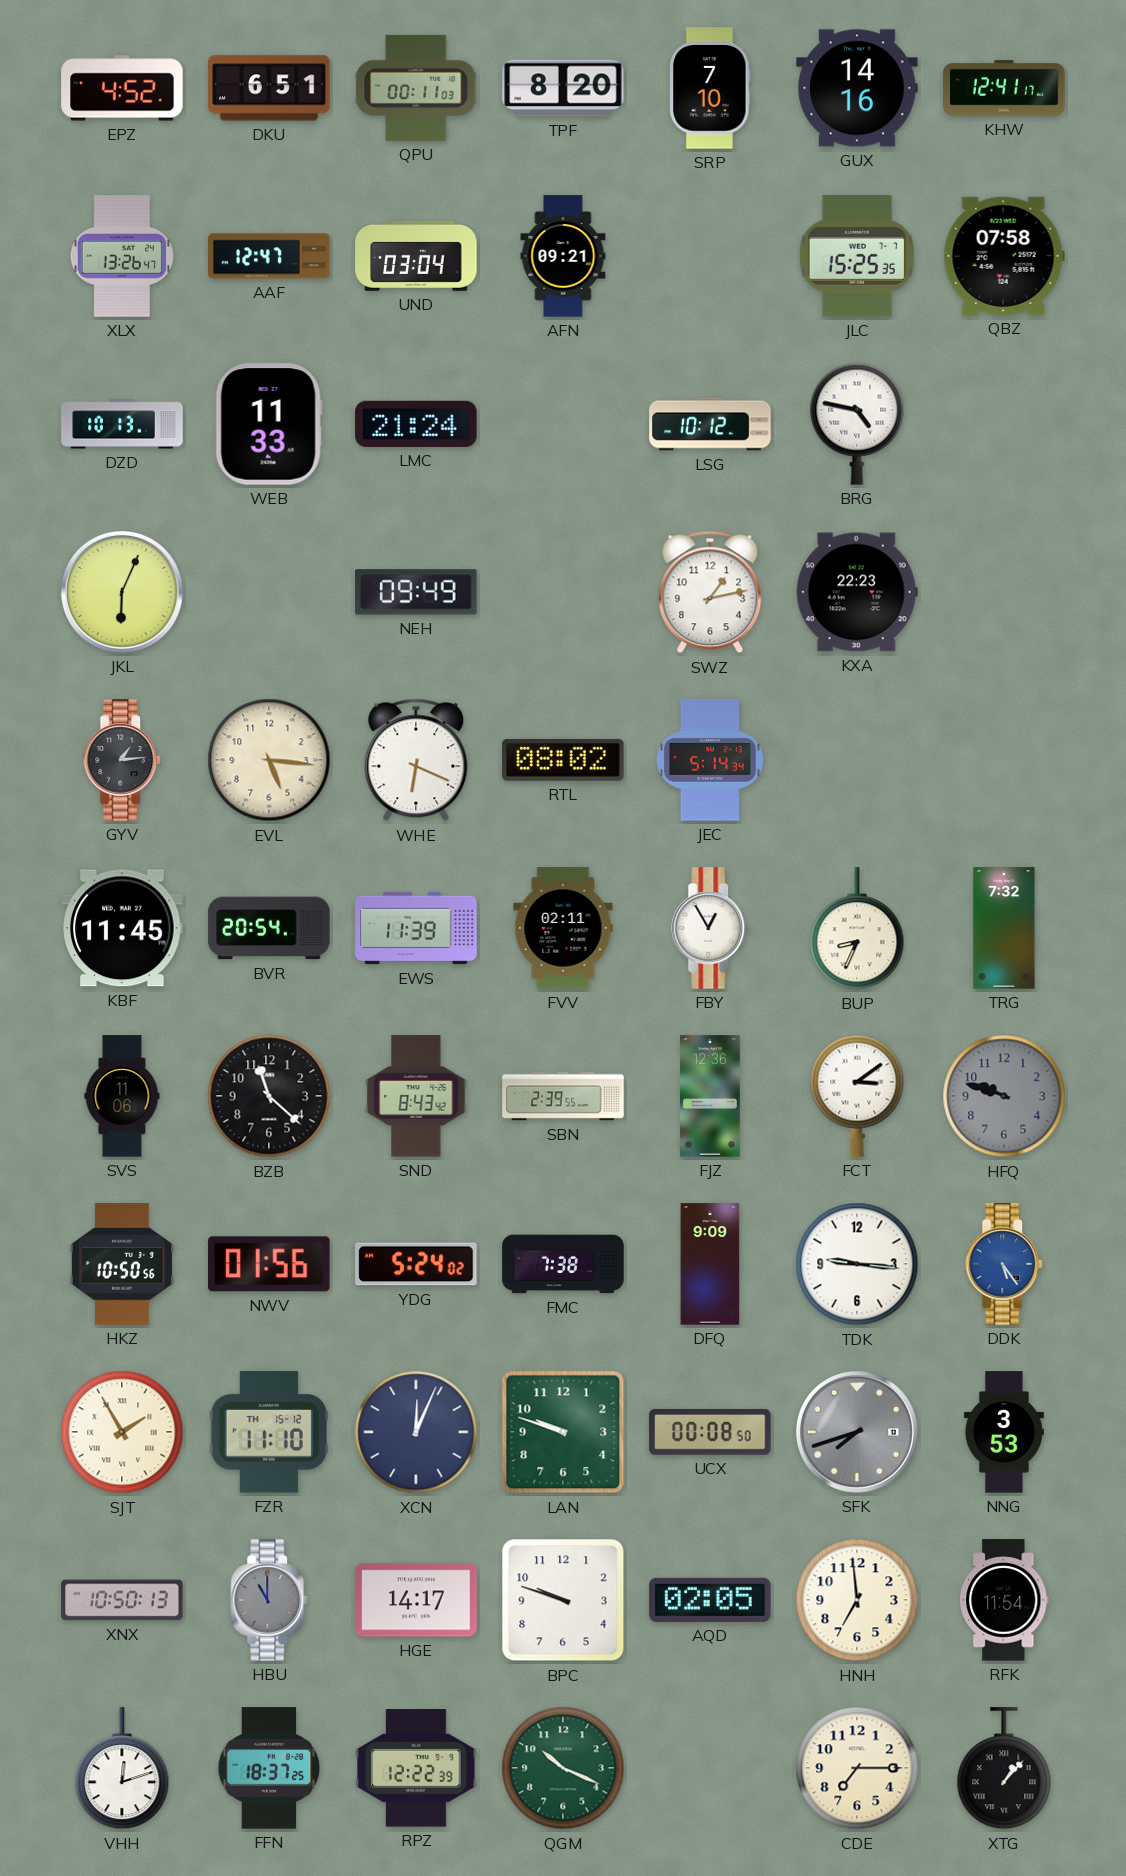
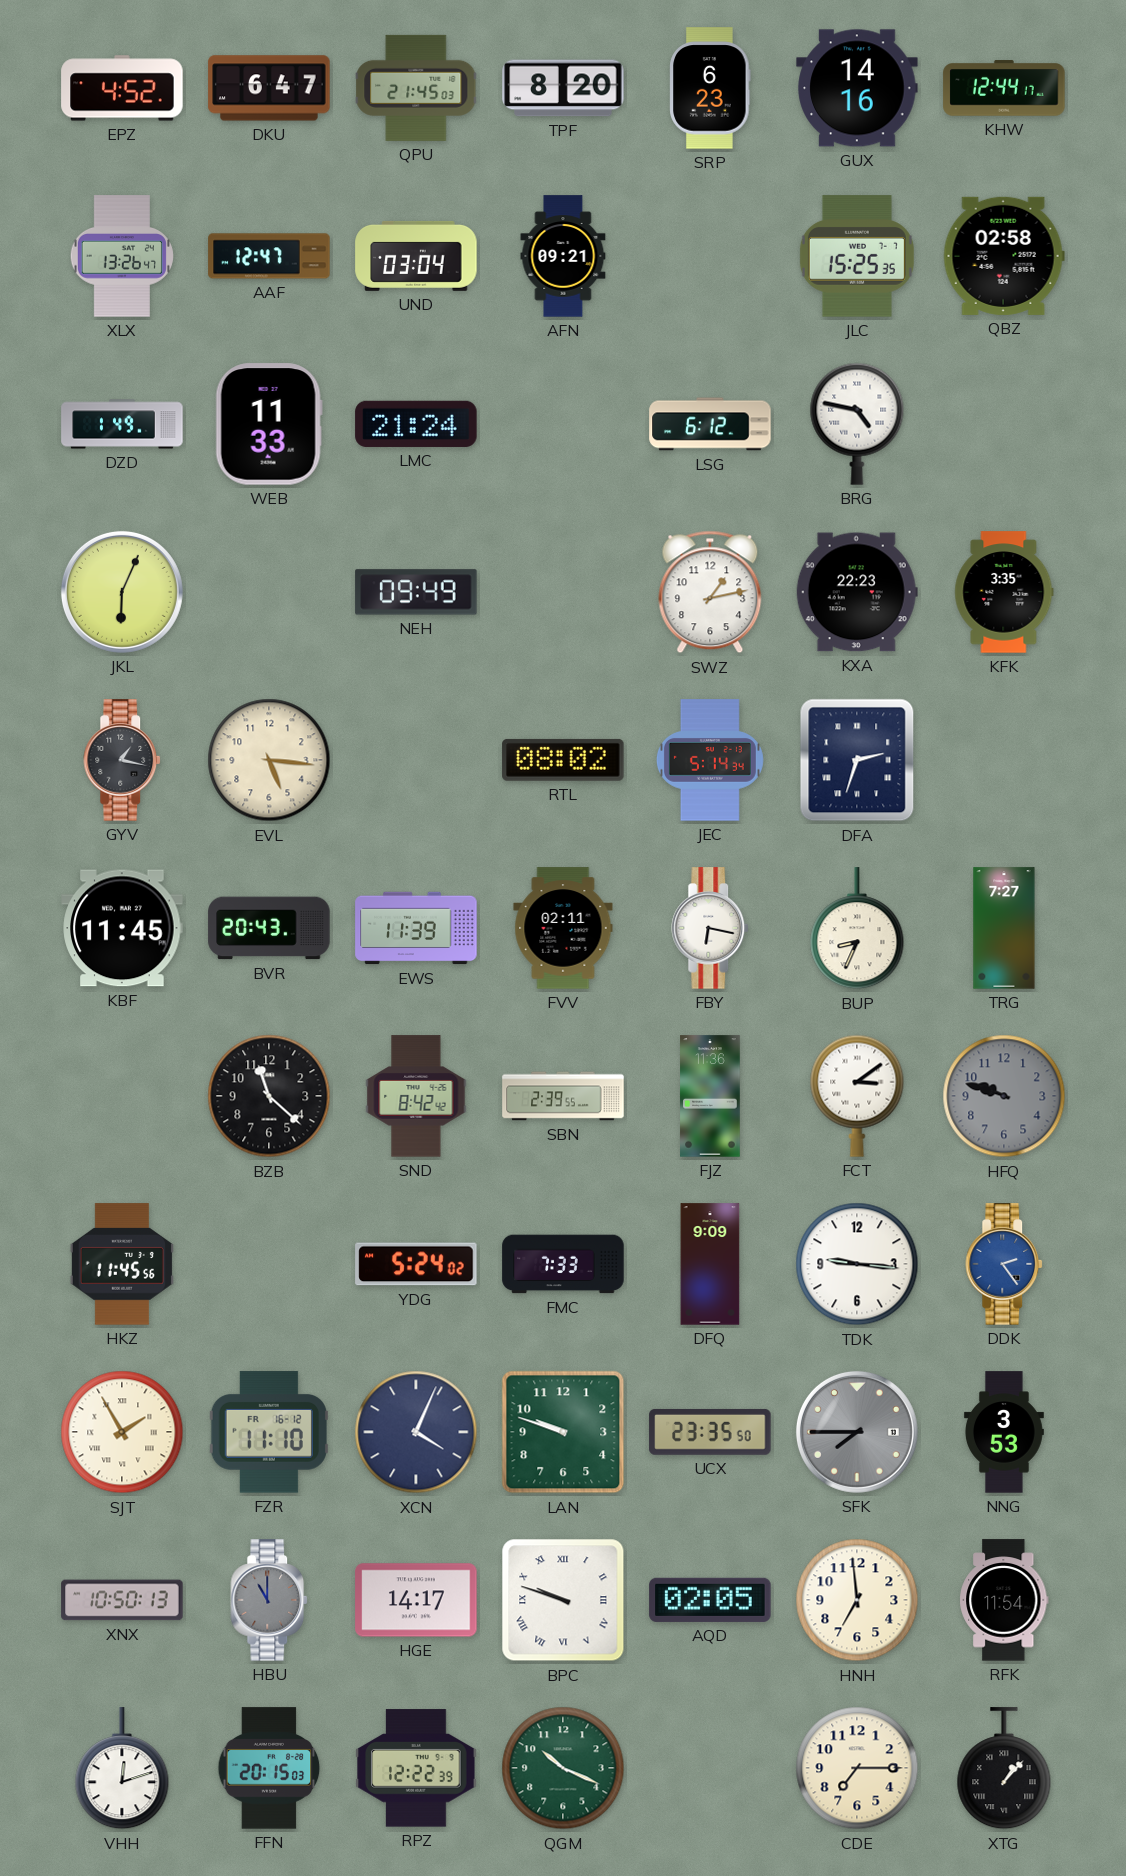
DKU: 6:51 -> 6:47
QPU: 00:11 -> 21:45
SRP: 7:10 -> 6:23
KHW: 12:41 -> 12:44
QBZ: 07:58 -> 02:58
DZD: 10:13 -> 1:49
LSG: 10:12 -> 6:12
KFK: none -> 3:35
GYV: 1:14 -> 1:17
WHE: 6:19 -> none
DFA: none -> 2:33
BVR: 20:54 -> 20:43
FBY: 12:55 -> 6:17
TRG: 7:32 -> 7:27
SVS: 11:06 -> none
SND: 8:43 -> 8:42
FJZ: 12:36 -> 11:36
HKZ: 10:50 -> 11:45
NWV: 01:56 -> none
FMC: 7:38 -> 7:33
DDK: 5:24 -> 2:24
FZR date: TH 15-12 -> FR 16-12
XCN: 12:04 -> 4:04
UCX: 00:08 -> 23:35
SFK: 7:42 -> 7:45
BPC numerals: Arabic -> Roman
FFN: 18:37 -> 20:15
